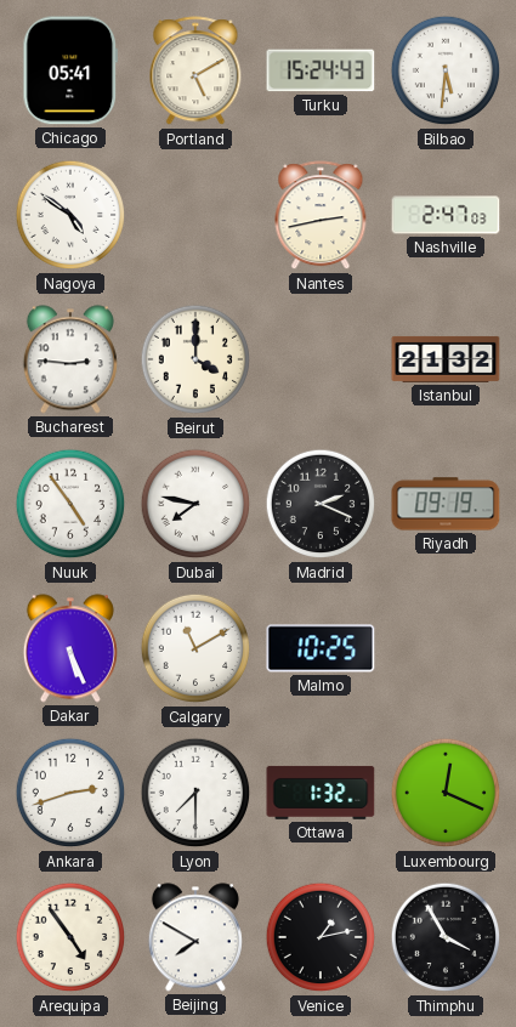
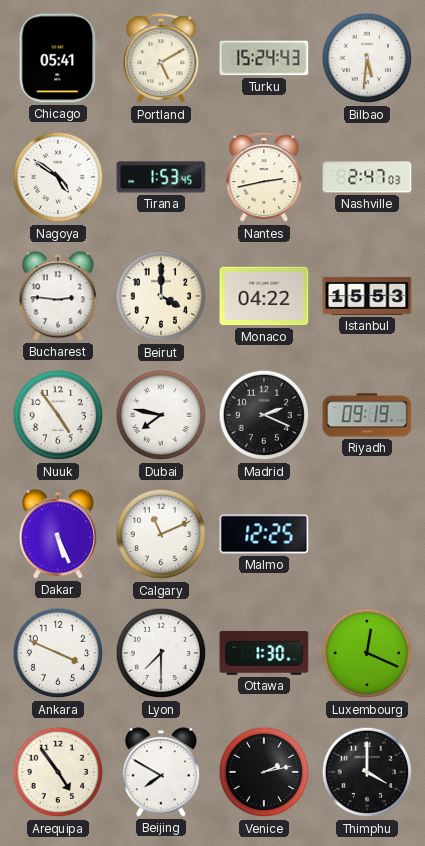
Tirana: none -> 1:53
Monaco: none -> 04:22
Istanbul: 21:32 -> 15:53
Calgary: 11:10 -> 11:11
Malmo: 10:25 -> 12:25
Ankara: 2:42 -> 3:49
Ottawa: 1:32 -> 1:30
Venice: 1:13 -> 2:13
Thimphu: 3:55 -> 4:00
